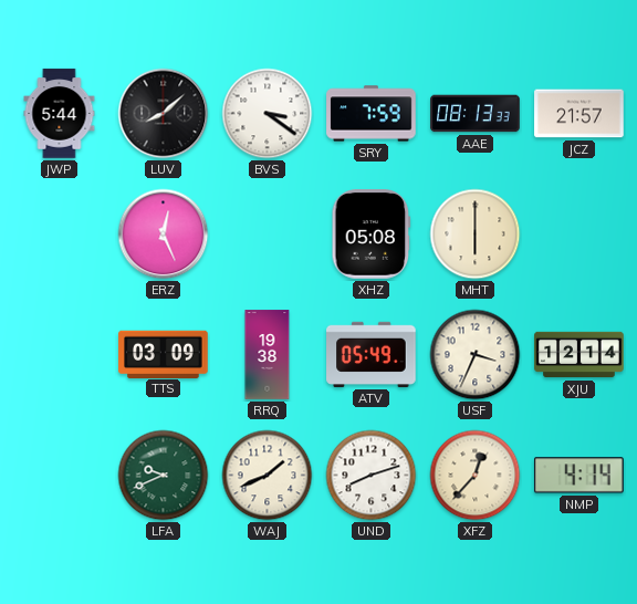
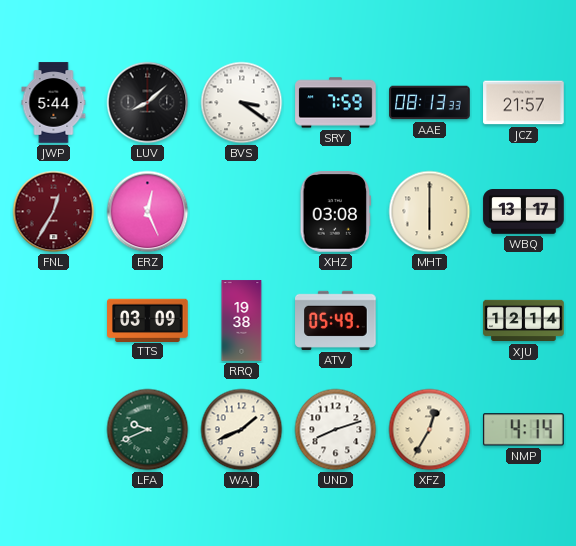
FNL: none -> 12:35
XHZ: 05:08 -> 03:08
WBQ: none -> 13:17
USF: 3:34 -> none
XFZ: 12:37 -> 12:35
